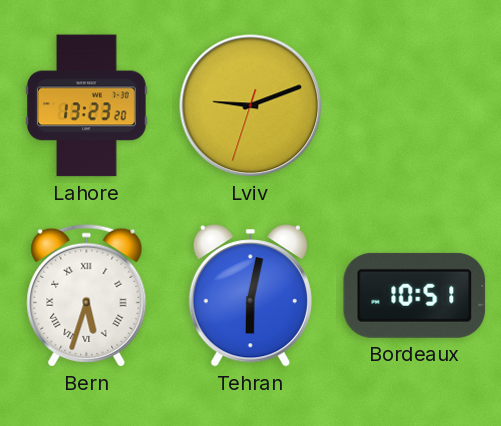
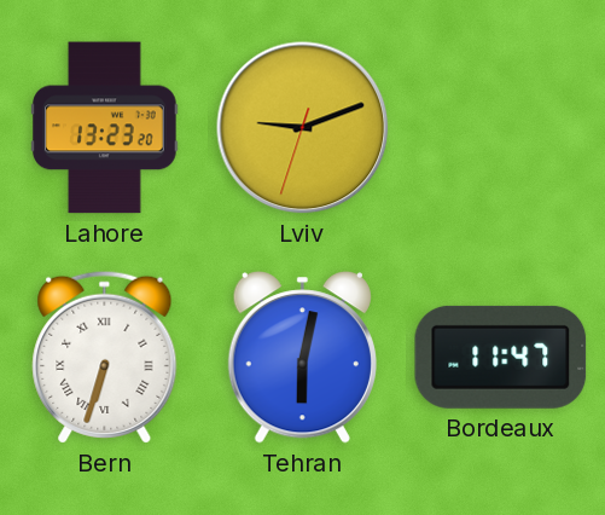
Bern: 5:33 -> 6:33
Bordeaux: 10:51 -> 11:47
